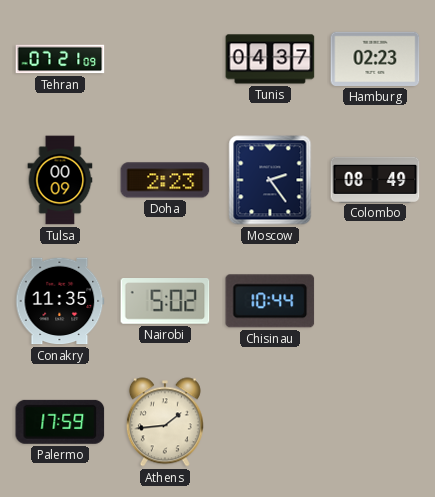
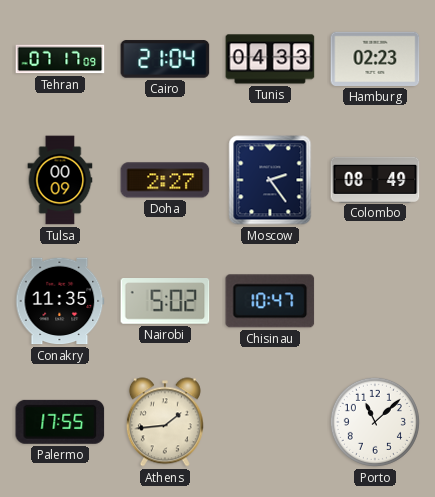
Tehran: 07:21 -> 07:17
Cairo: none -> 21:04
Tunis: 04:37 -> 04:33
Doha: 2:23 -> 2:27
Chisinau: 10:44 -> 10:47
Palermo: 17:59 -> 17:55
Porto: none -> 11:08
